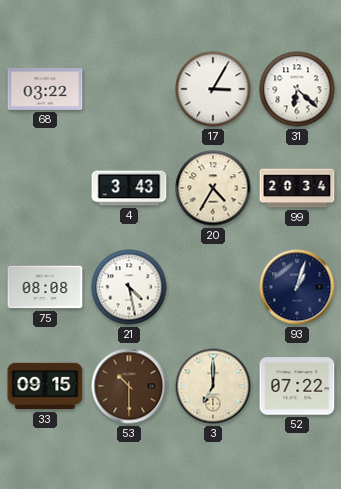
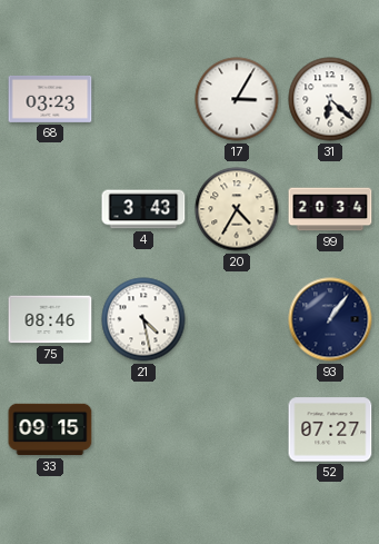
68: 03:22 -> 03:23
75: 08:08 -> 08:46
93: 1:03 -> 1:06
53: 10:30 -> none
3: 7:00 -> none
52: 07:22 -> 07:27
